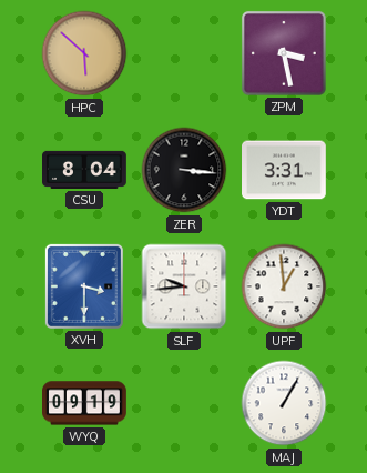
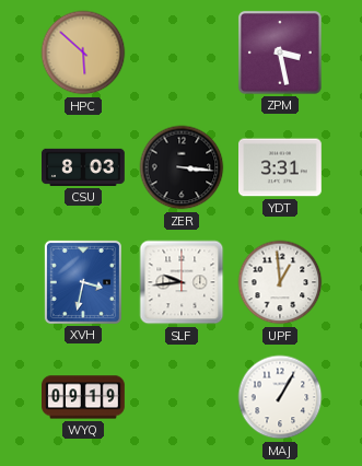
CSU: 8:04 -> 8:03
XVH: 3:30 -> 3:32
